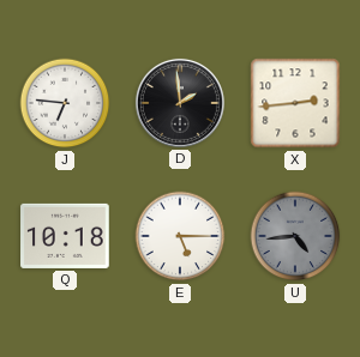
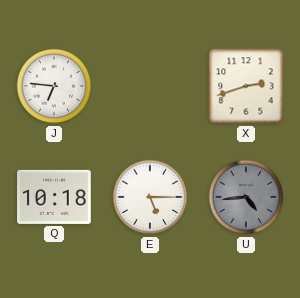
D: 1:59 -> none
X: 2:44 -> 2:42
